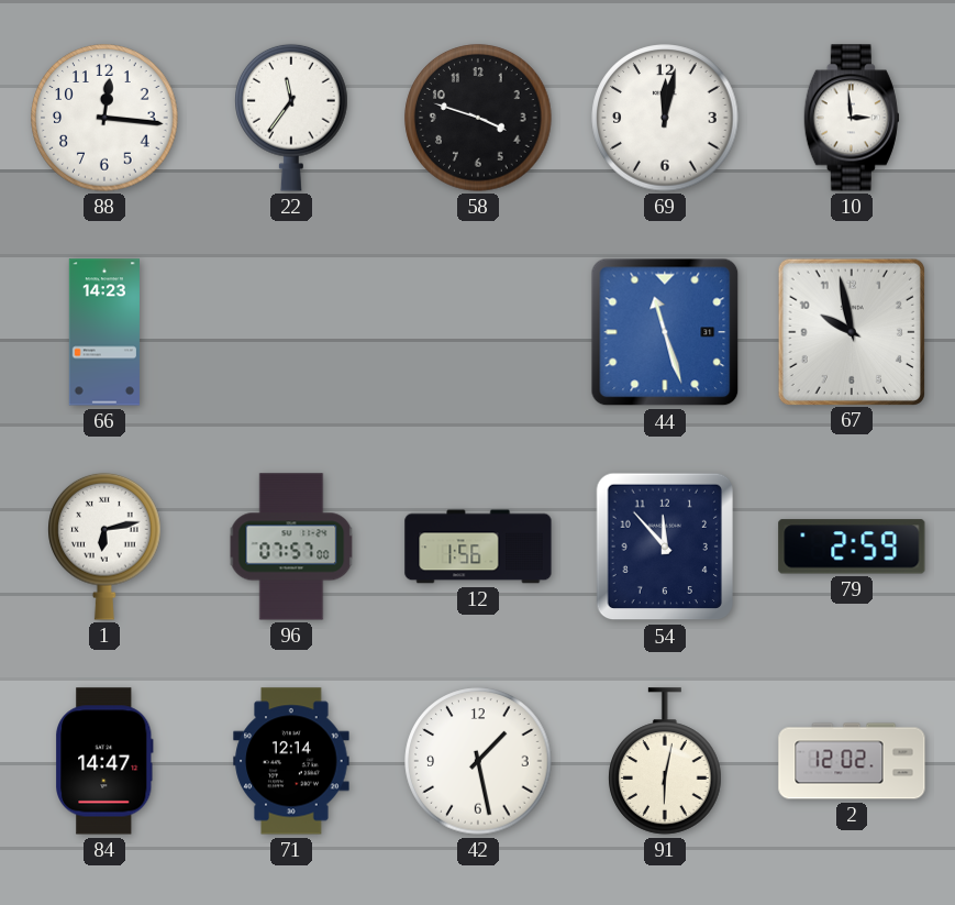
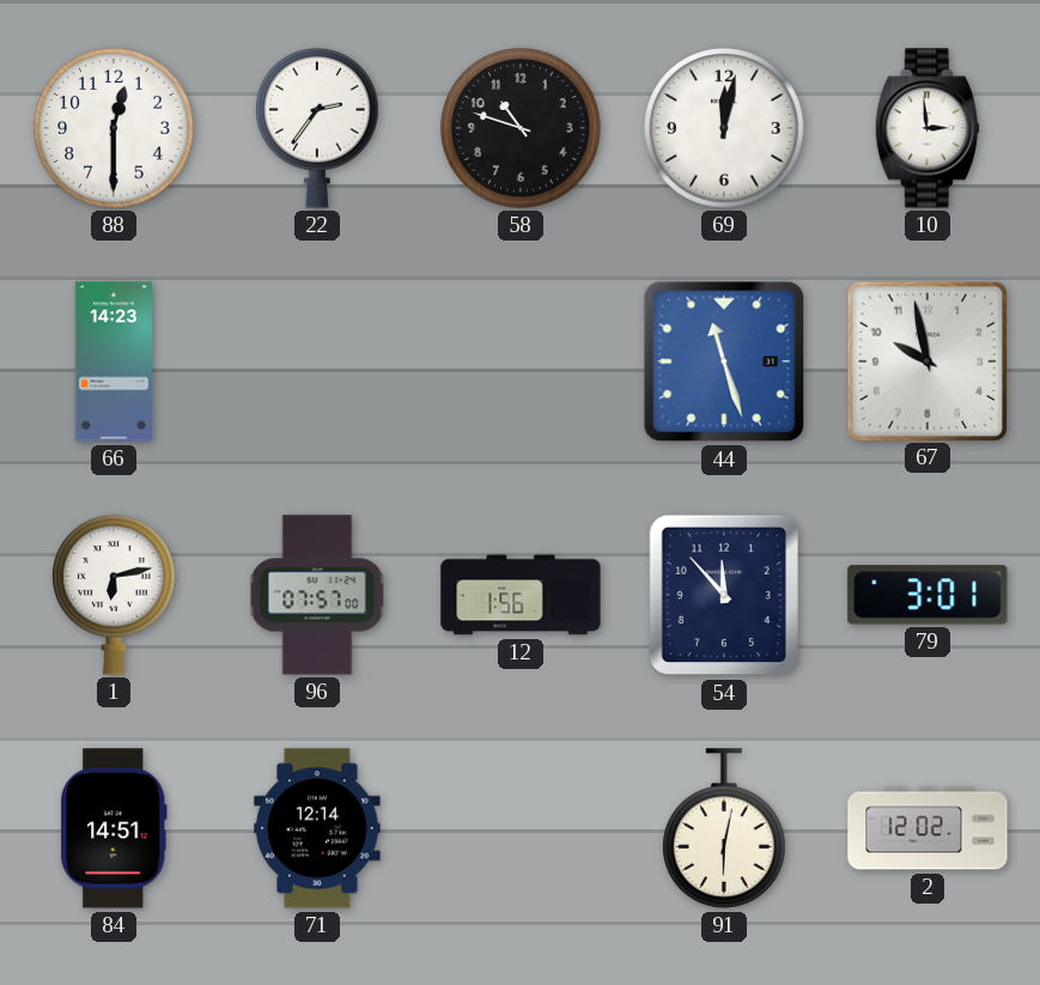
88: 12:16 -> 12:30
22: 11:36 -> 2:36
58: 3:48 -> 10:48
79: 2:59 -> 3:01
84: 14:47 -> 14:51
42: 1:28 -> none
